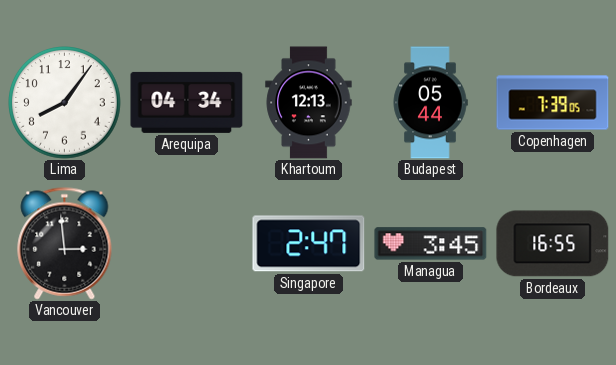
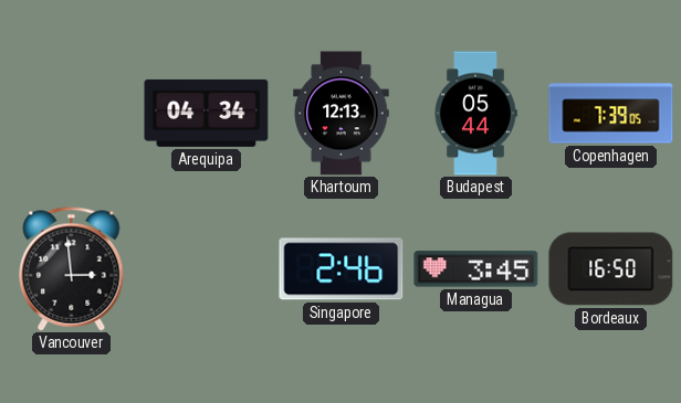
Lima: 8:06 -> none
Singapore: 2:47 -> 2:46
Bordeaux: 16:55 -> 16:50
